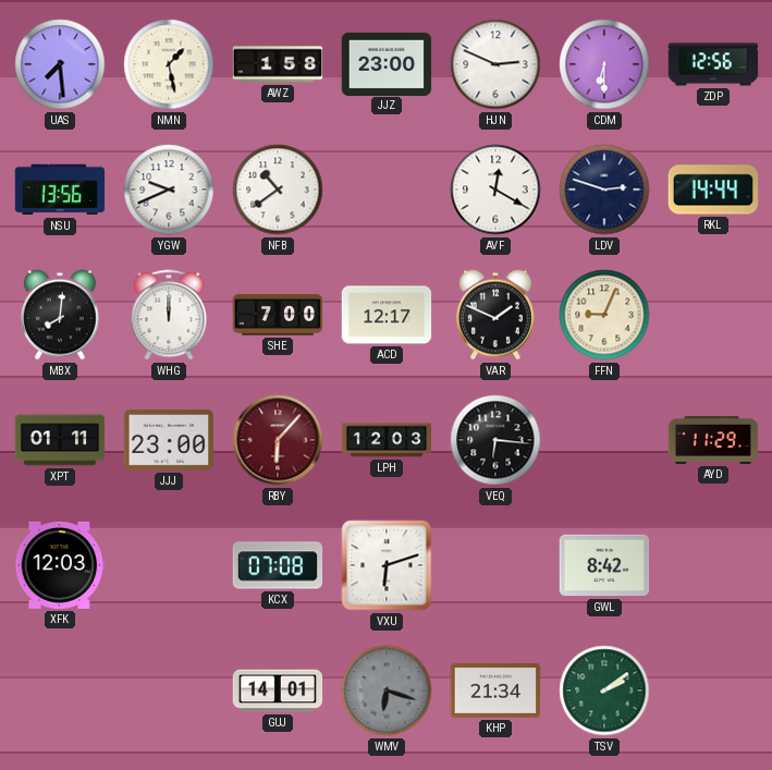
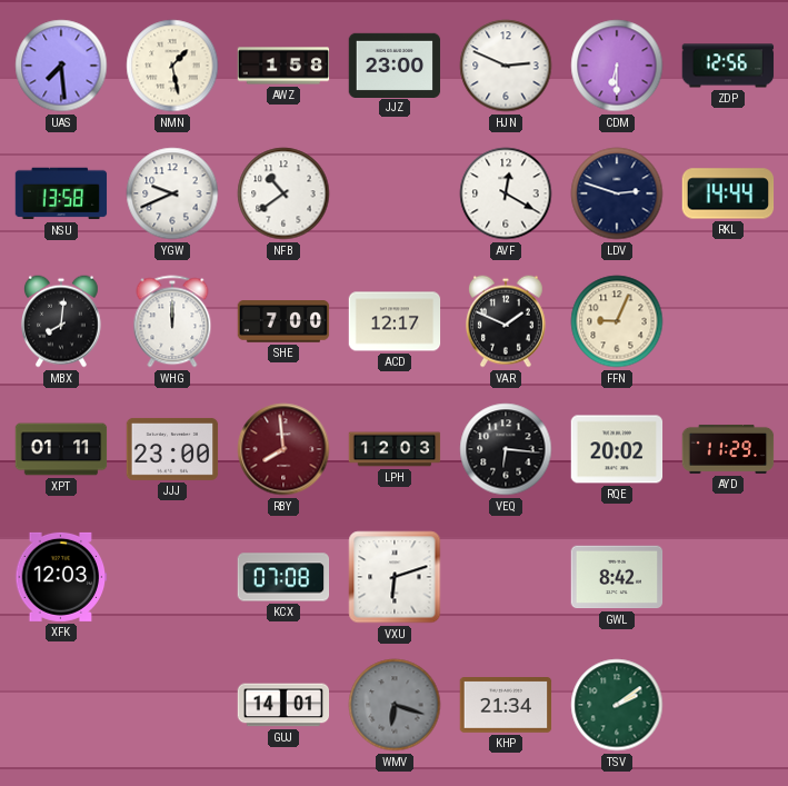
NSU: 13:56 -> 13:58
RBY: 6:07 -> 7:59
RQE: none -> 20:02
